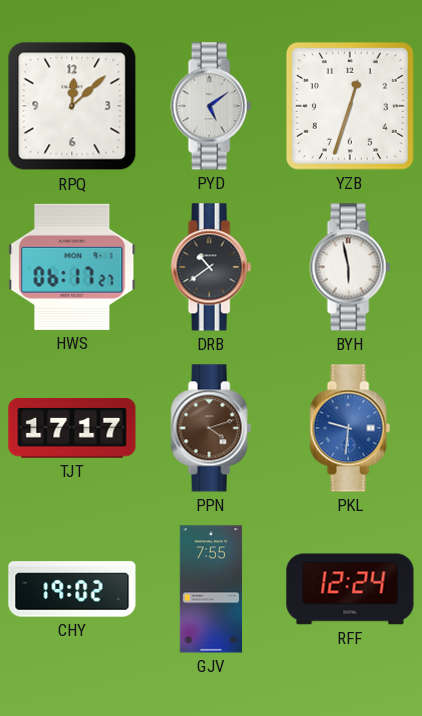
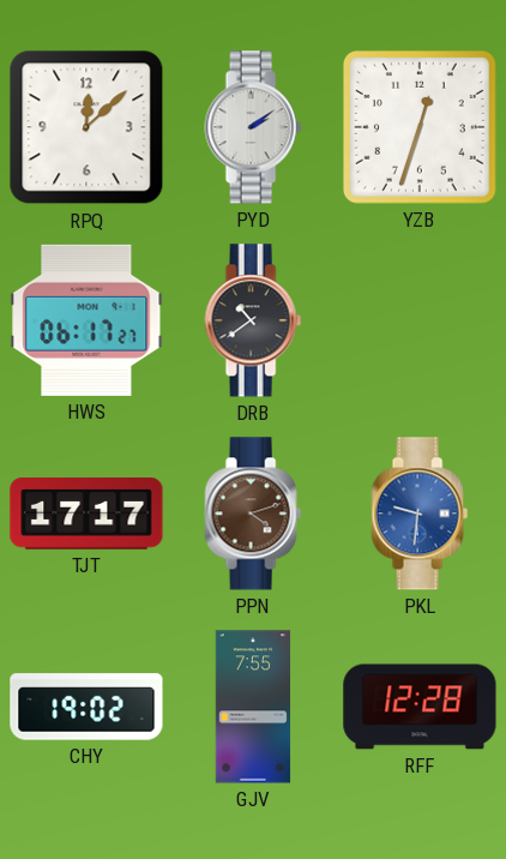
PYD: 5:09 -> 2:09
BYH: 5:58 -> none
RFF: 12:24 -> 12:28
